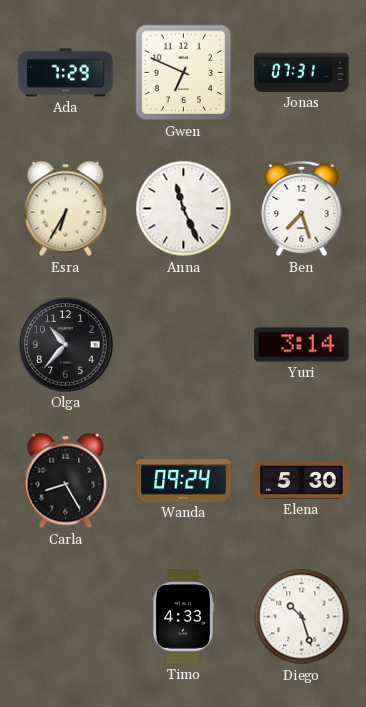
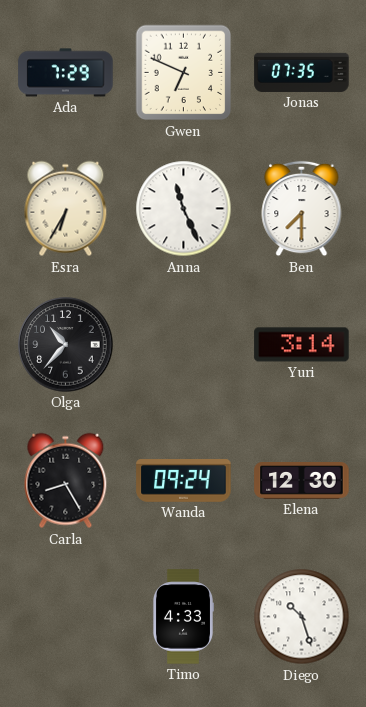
Jonas: 07:31 -> 07:35
Ben: 7:27 -> 7:30
Elena: 5:30 -> 12:30
